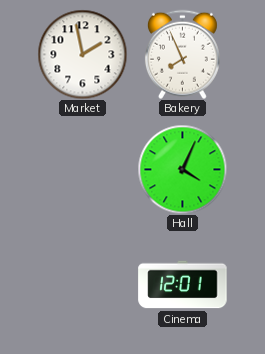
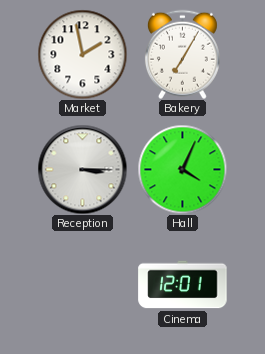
Bakery: 7:56 -> 7:05
Reception: none -> 3:15
